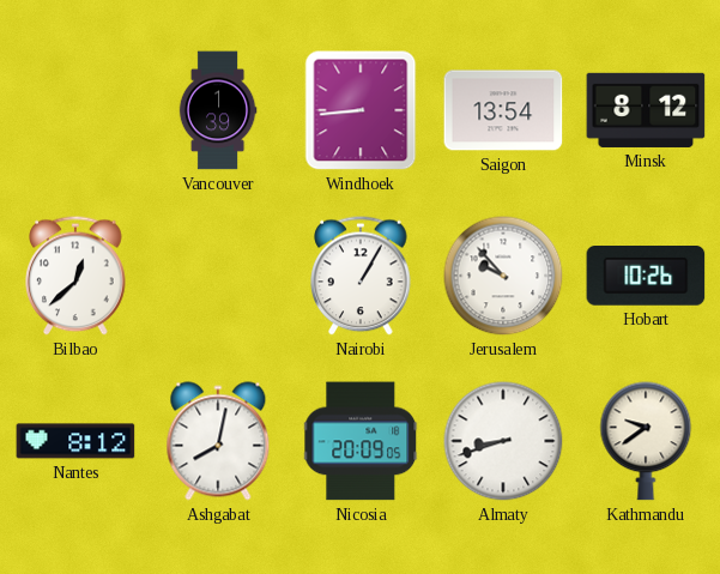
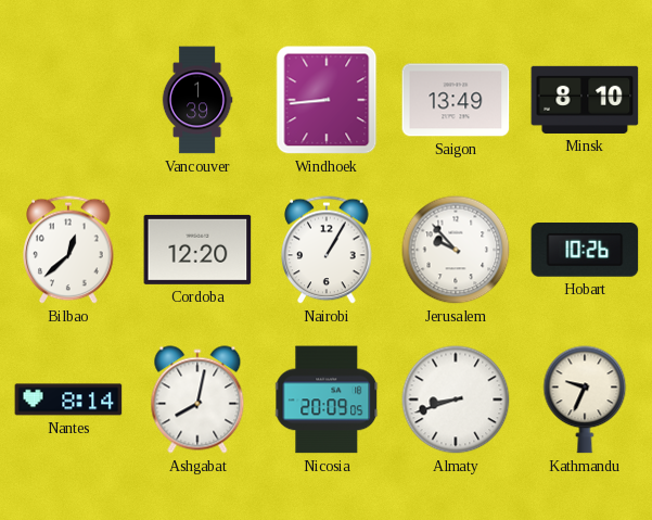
Saigon: 13:54 -> 13:49
Minsk: 8:12 -> 8:10
Cordoba: none -> 12:20
Nantes: 8:12 -> 8:14
Kathmandu: 9:39 -> 9:34
